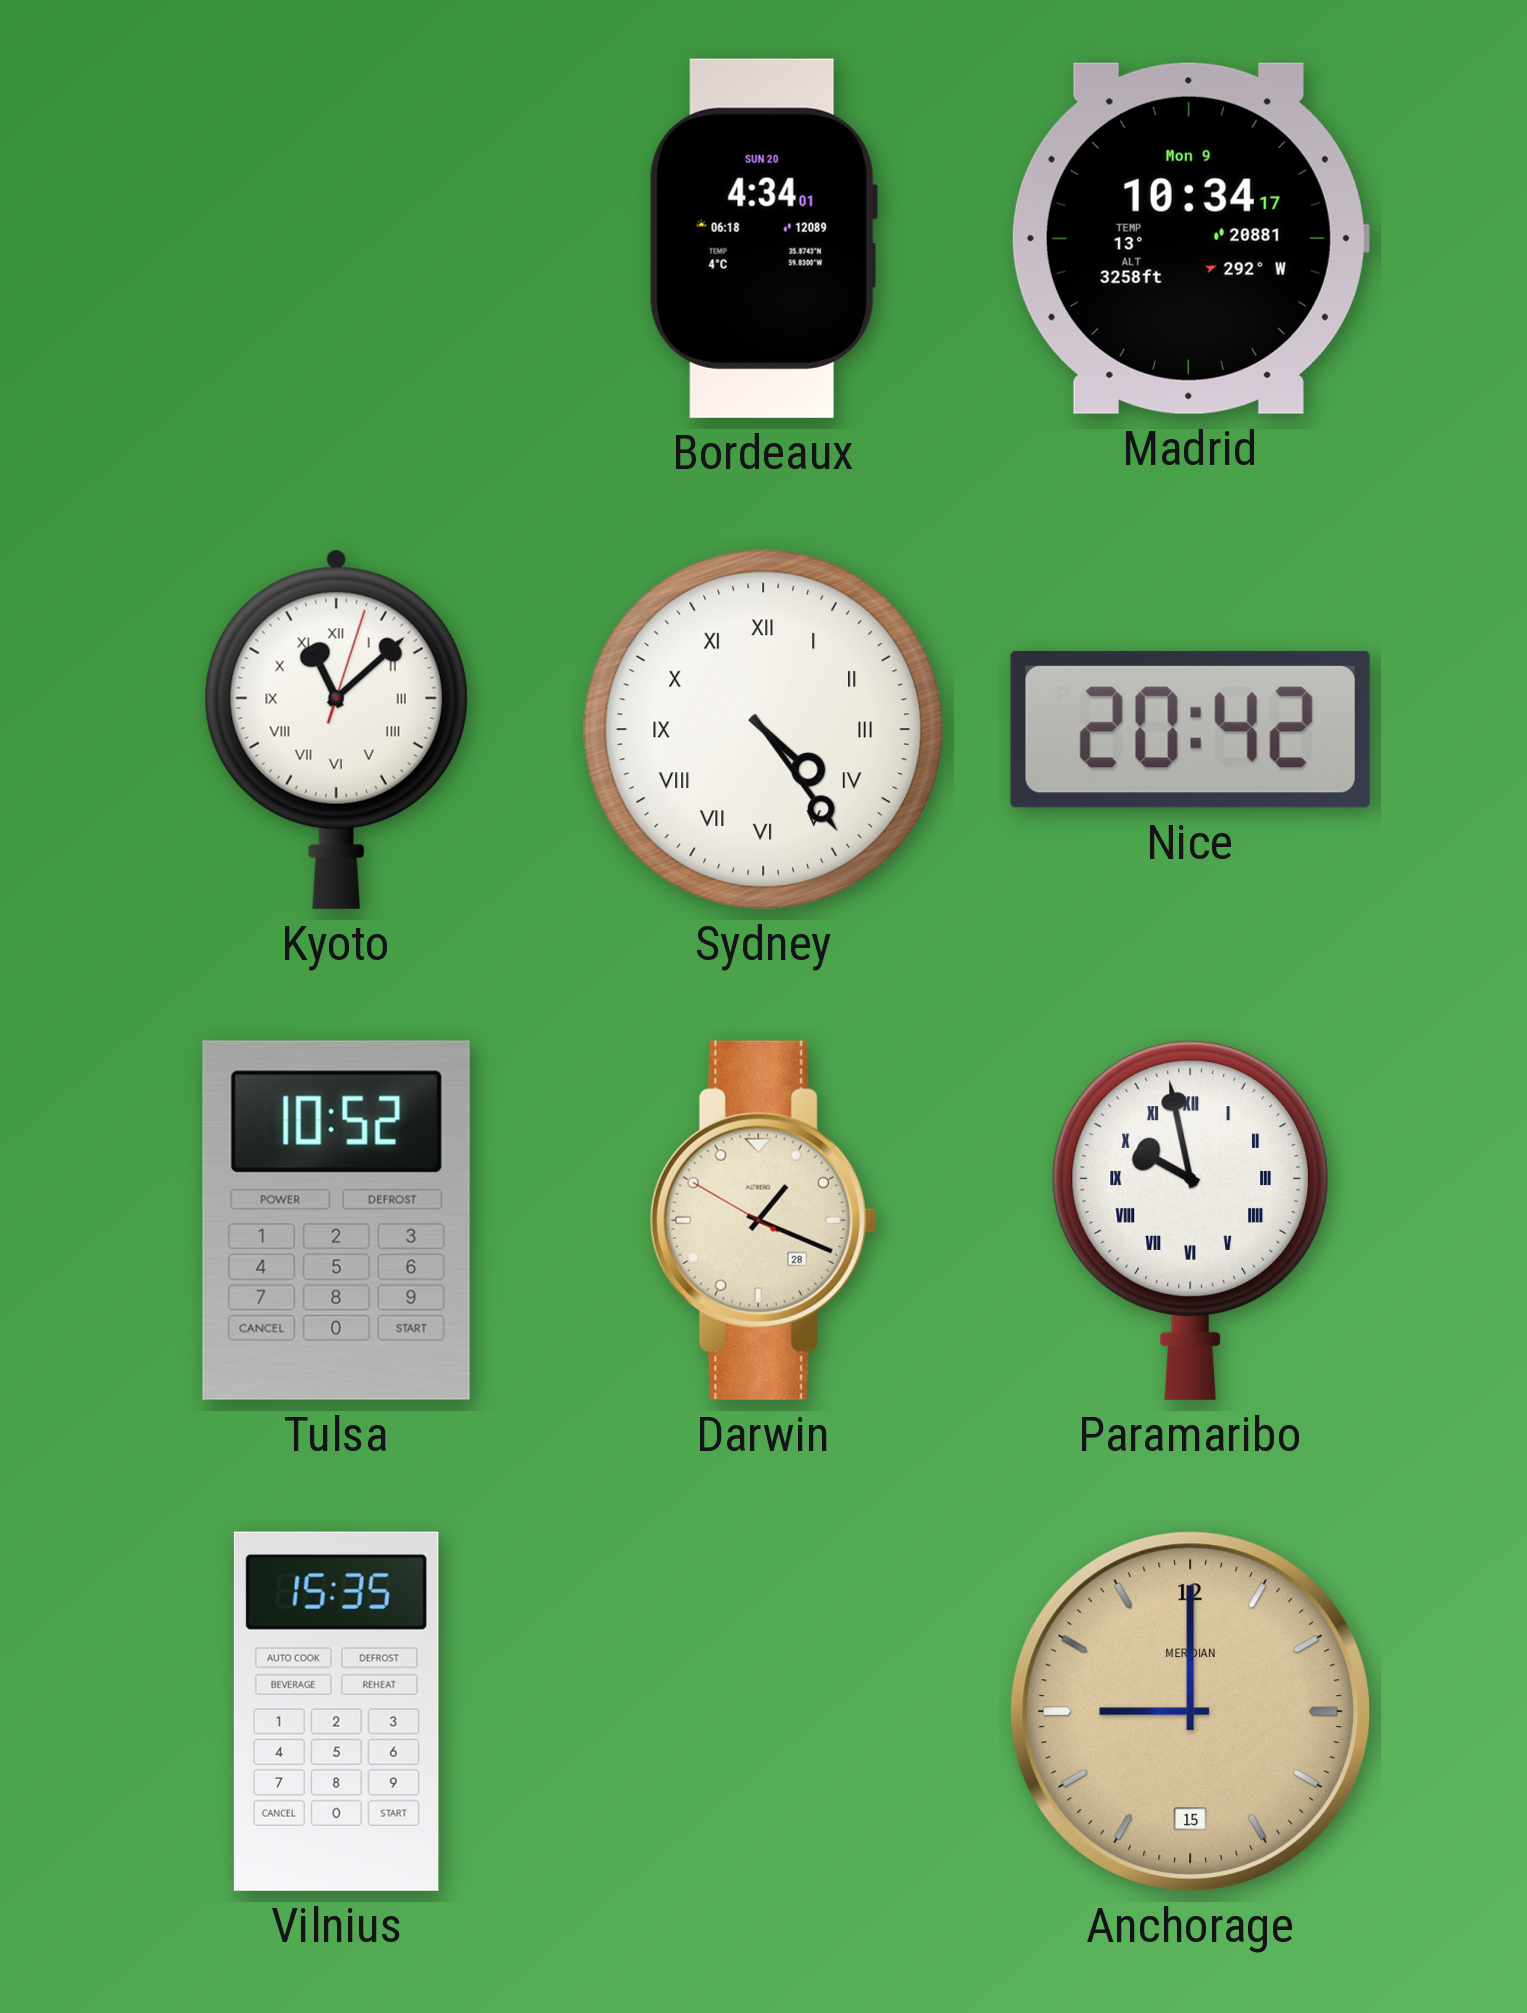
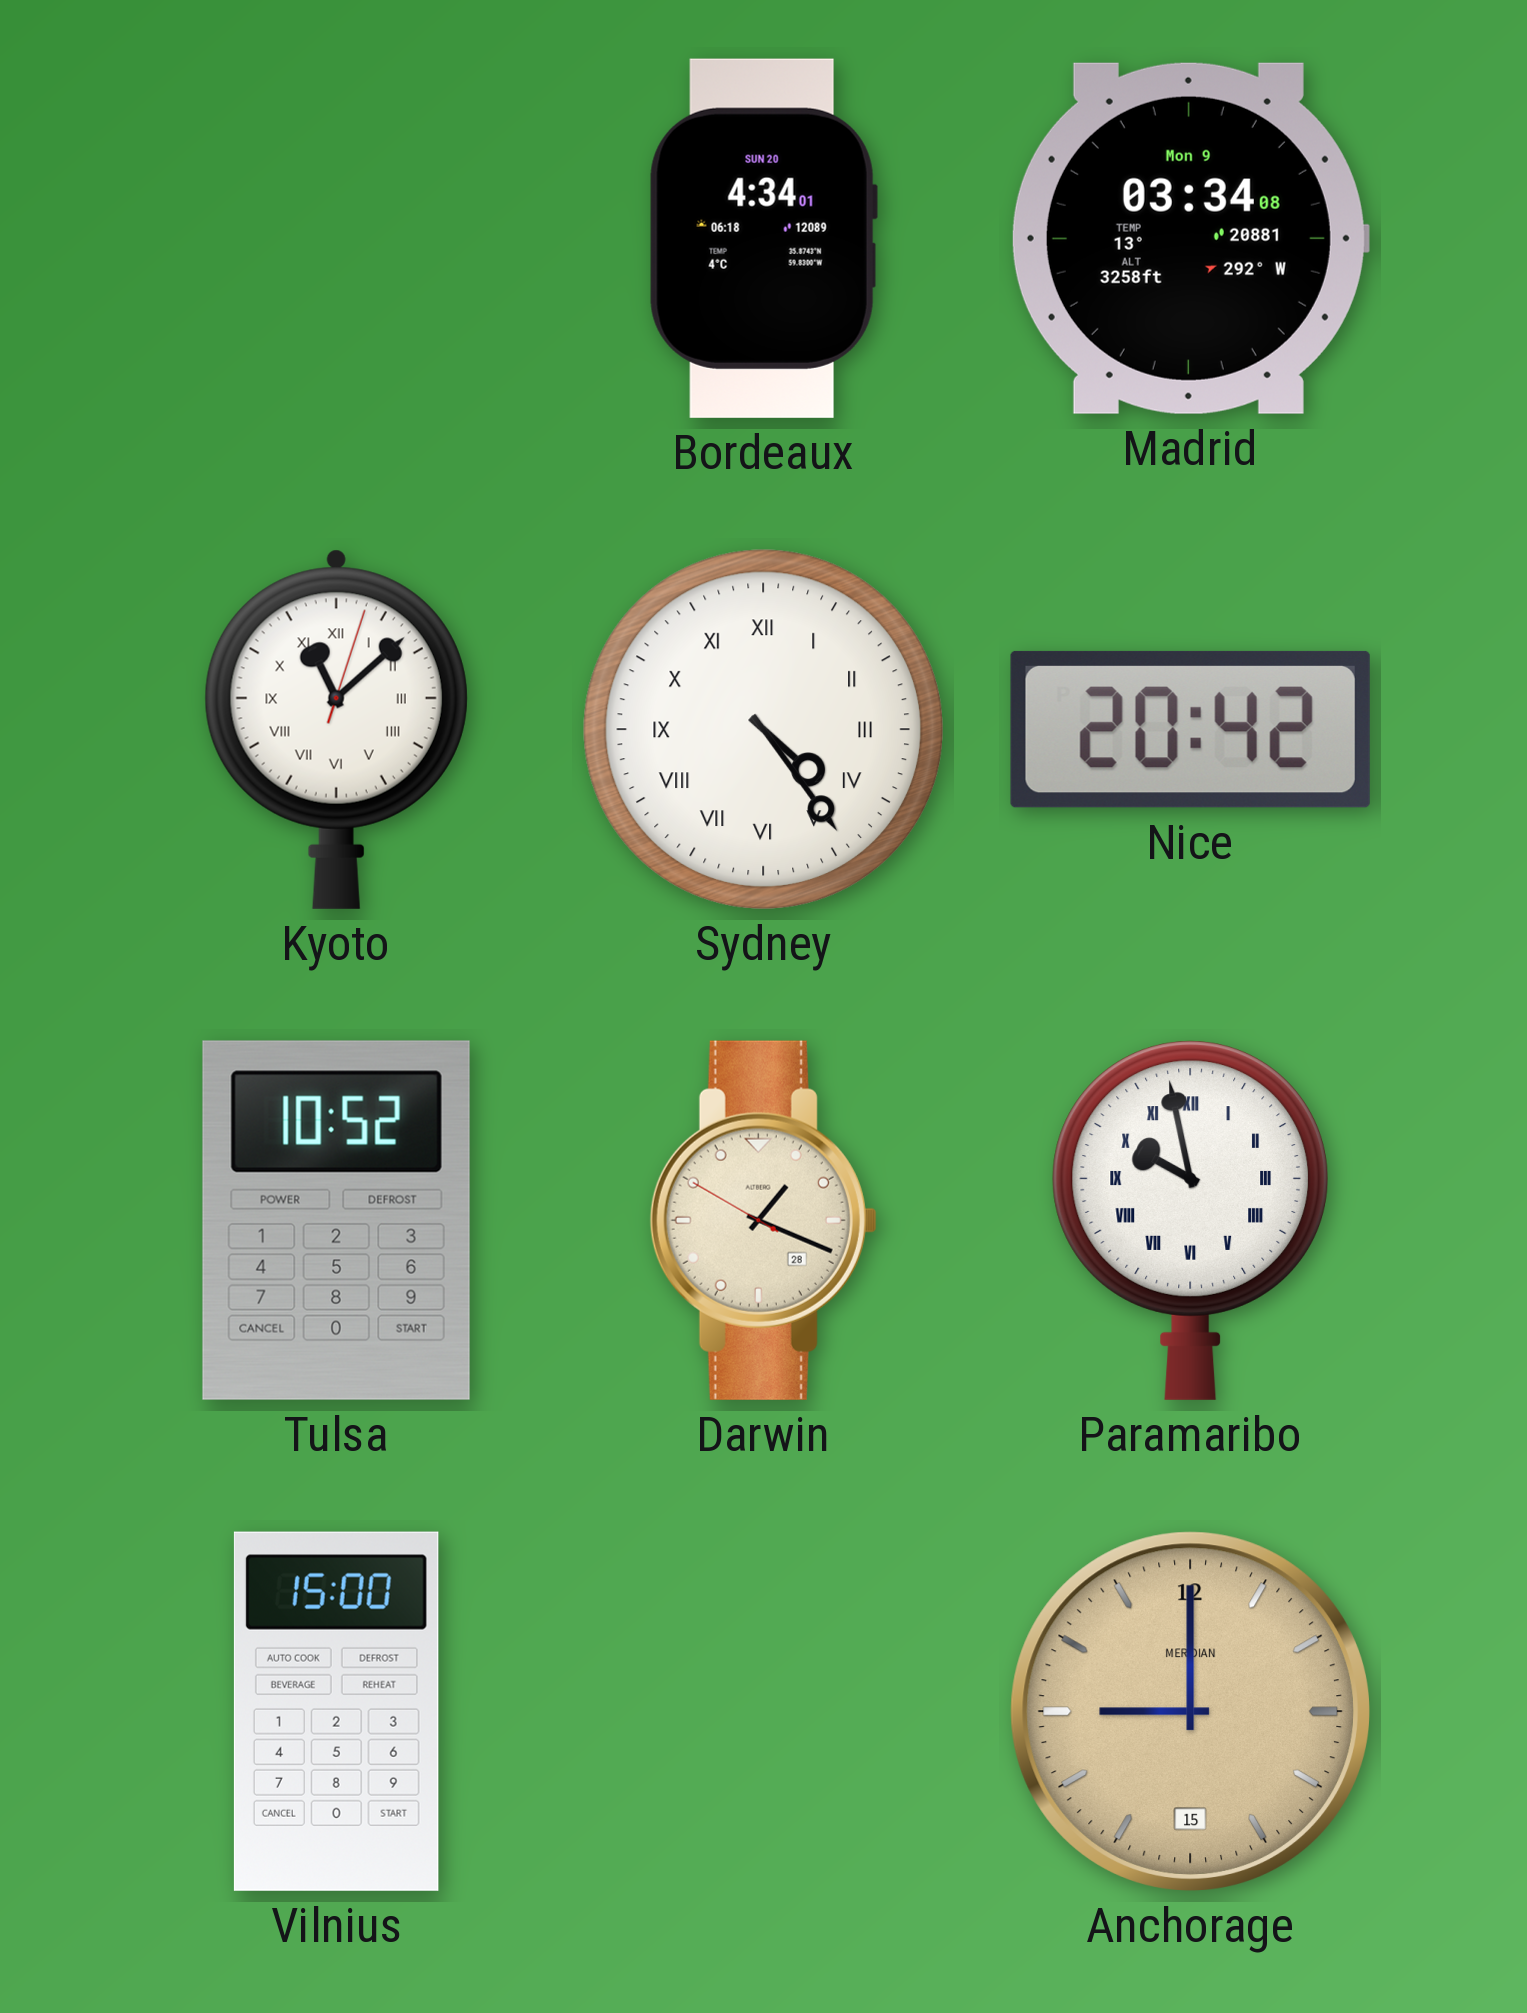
Madrid: 10:34 -> 03:34
Vilnius: 15:35 -> 15:00
